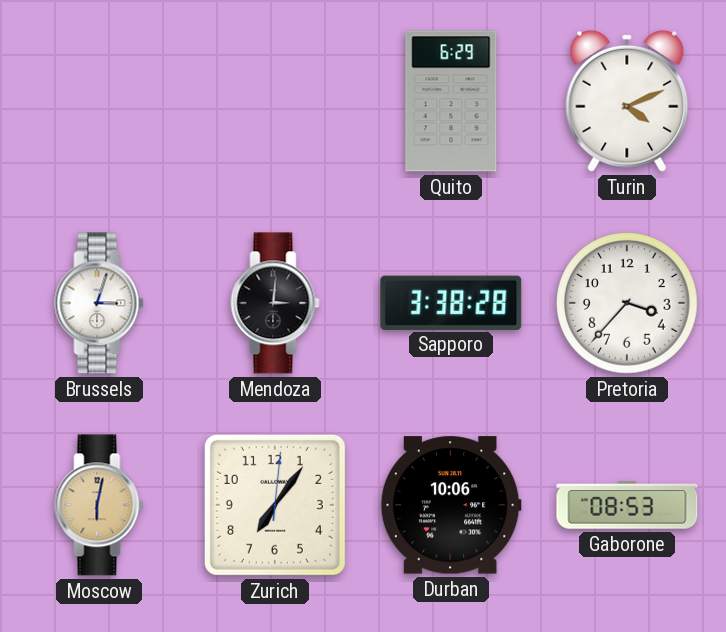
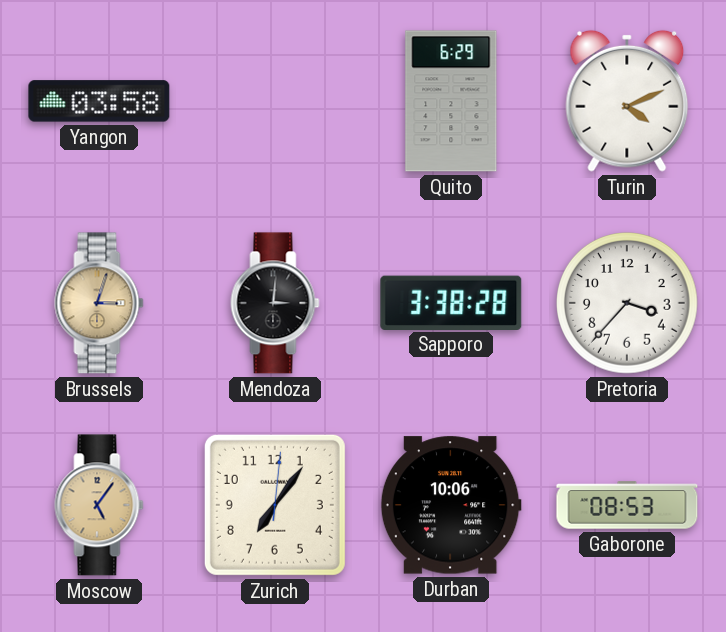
Yangon: none -> 03:58
Brussels dial: white -> champagne
Moscow: 6:02 -> 5:06
